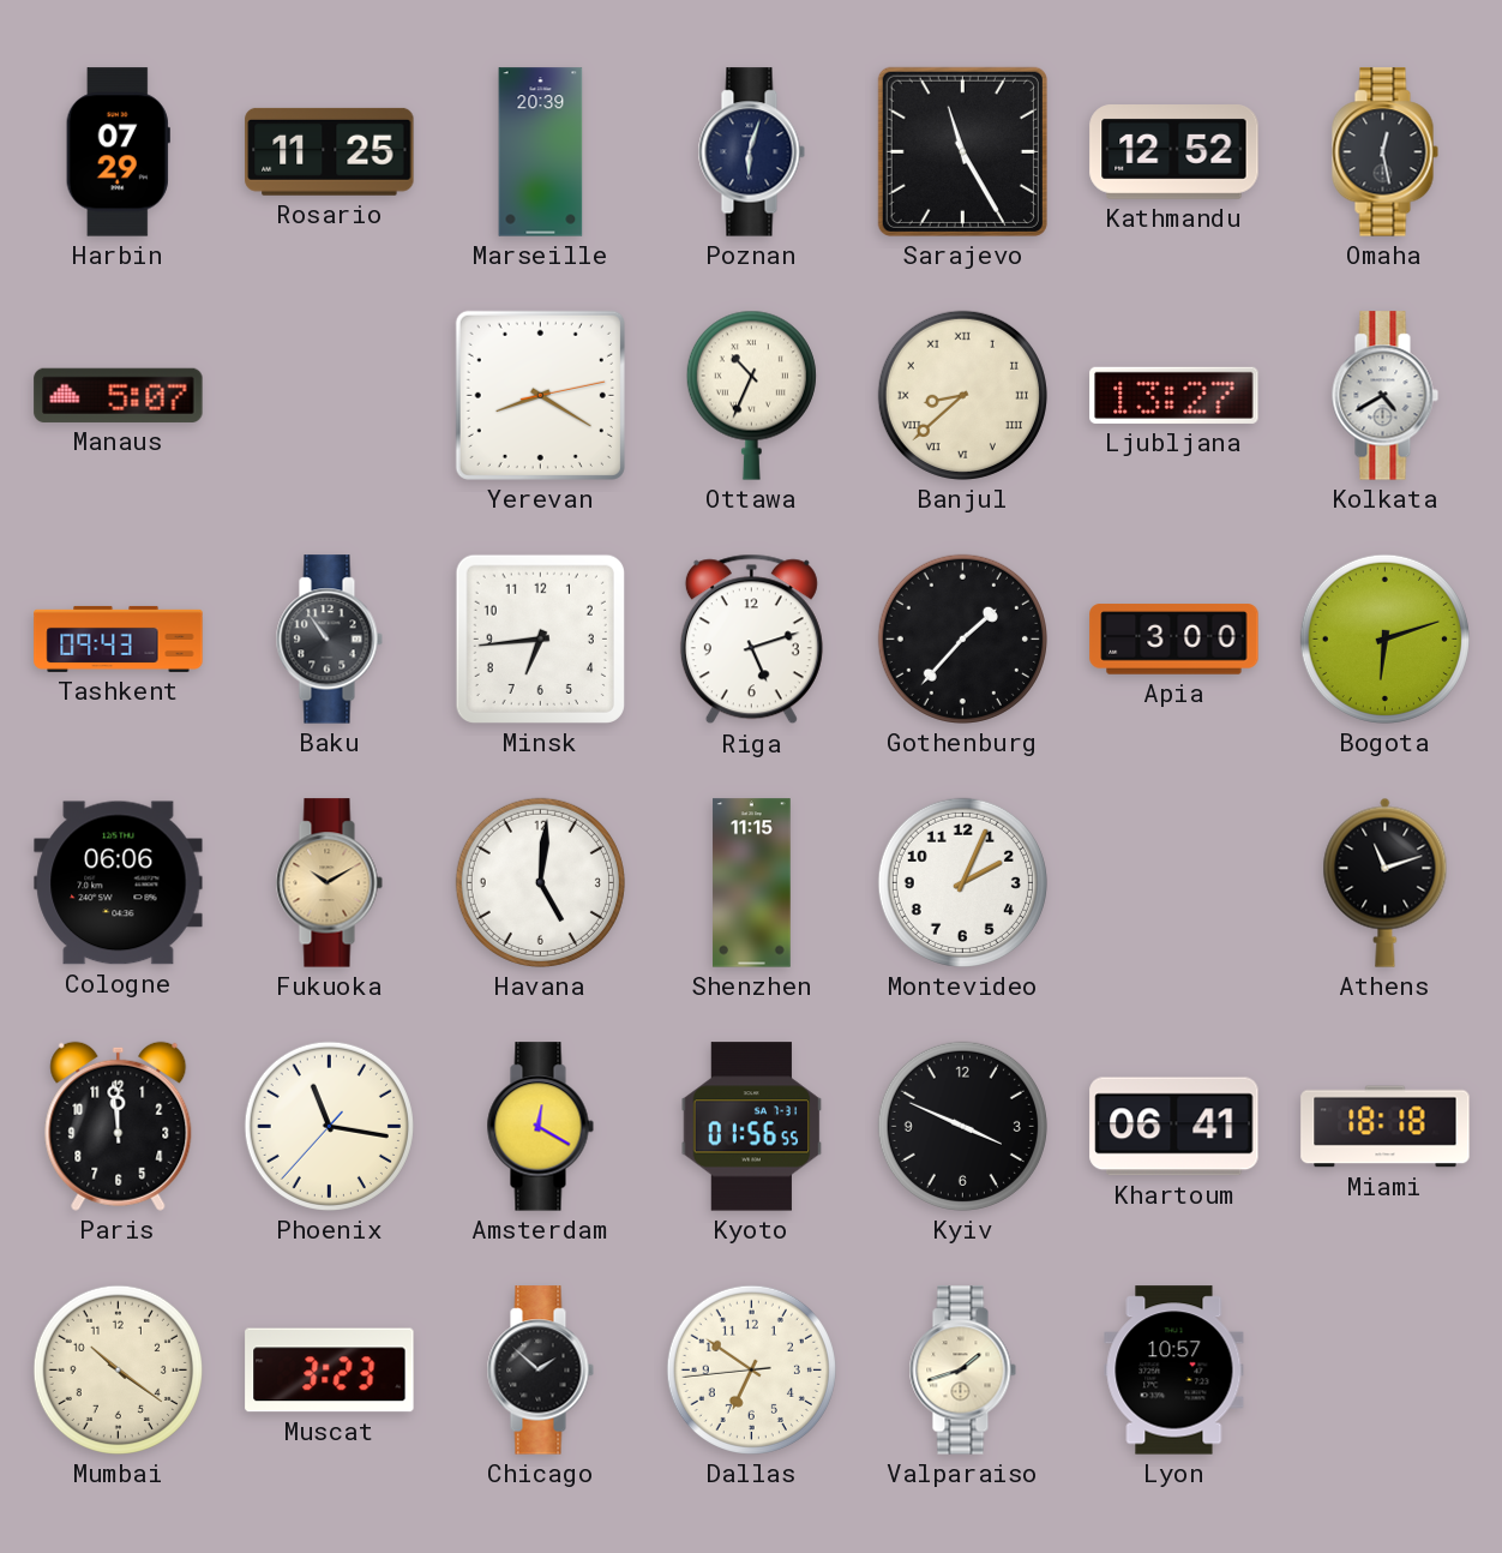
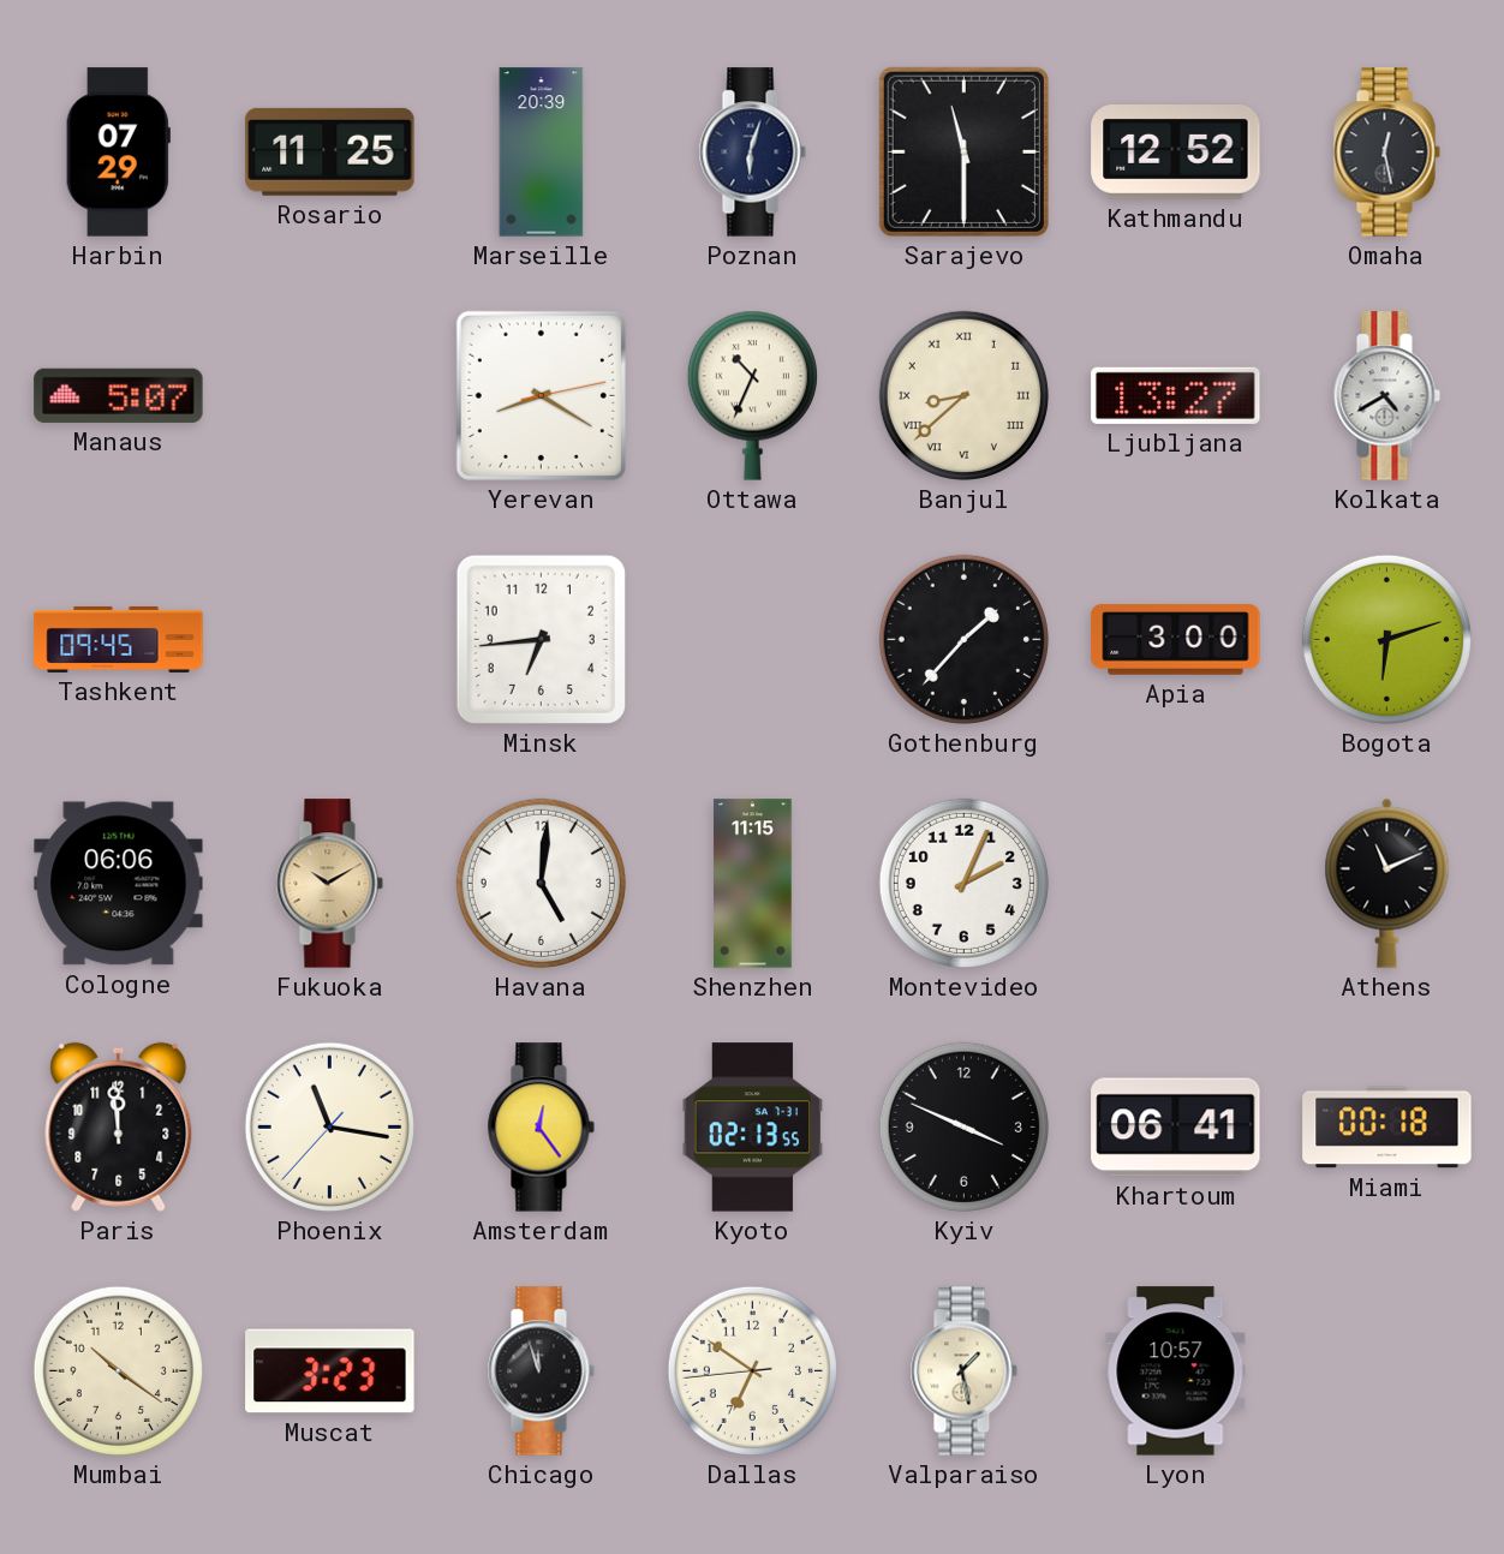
Sarajevo: 11:25 -> 11:30
Tashkent: 09:43 -> 09:45
Baku: 10:54 -> none
Riga: 5:12 -> none
Athens: 11:12 -> 11:11
Amsterdam: 12:20 -> 12:24
Kyoto: 01:56 -> 02:13
Miami: 18:18 -> 00:18
Chicago: 1:52 -> 11:57
Valparaiso: 1:42 -> 1:28
